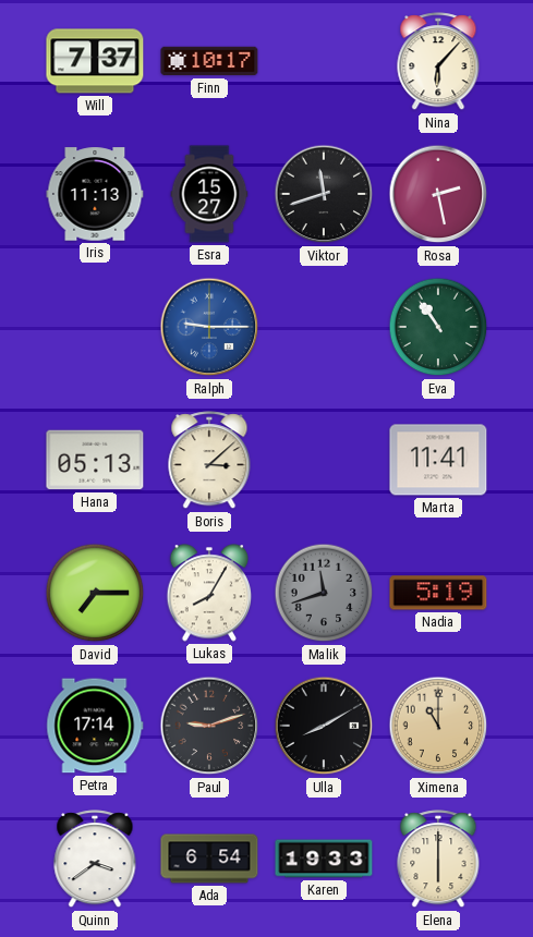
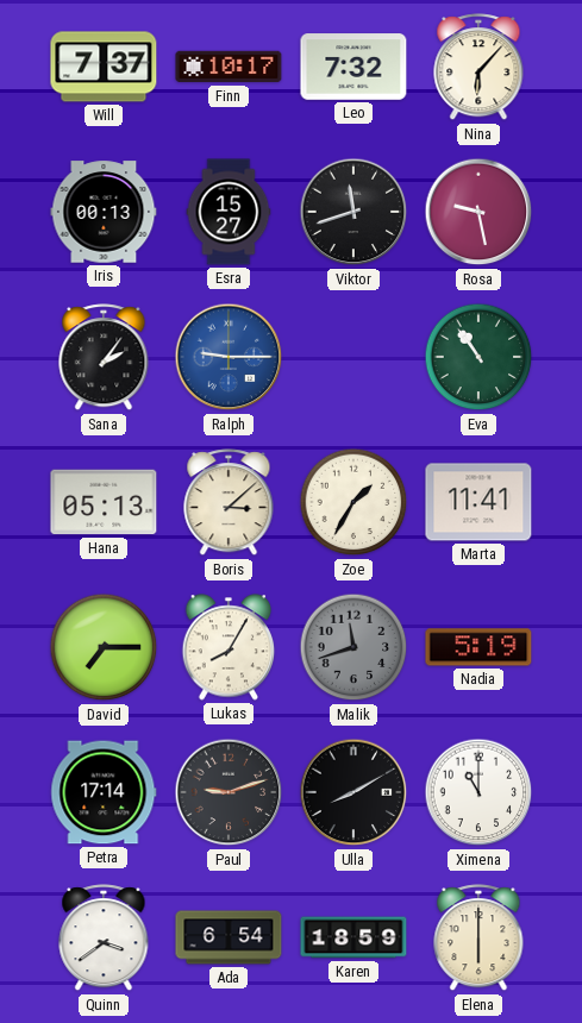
Leo: none -> 7:32
Iris: 11:13 -> 00:13
Rosa: 2:28 -> 9:28
Sana: none -> 2:06
Zoe: none -> 1:35
Ximena dial: champagne -> white
Karen: 19:33 -> 18:59
